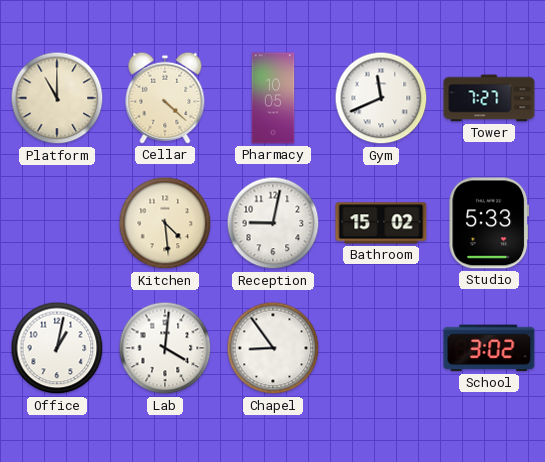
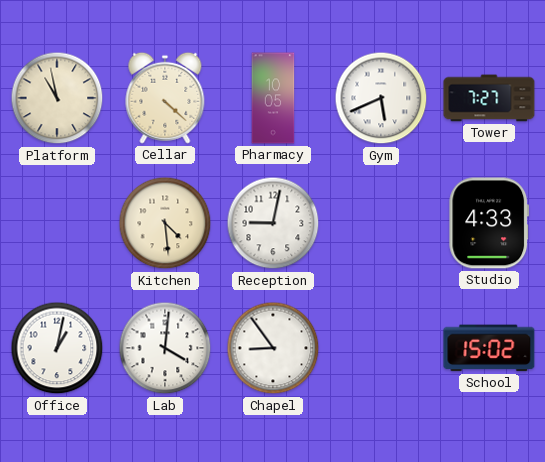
Platform: 11:00 -> 10:58
Gym: 11:41 -> 5:41
Bathroom: 15:02 -> none
Studio: 5:33 -> 4:33
School: 3:02 -> 15:02
